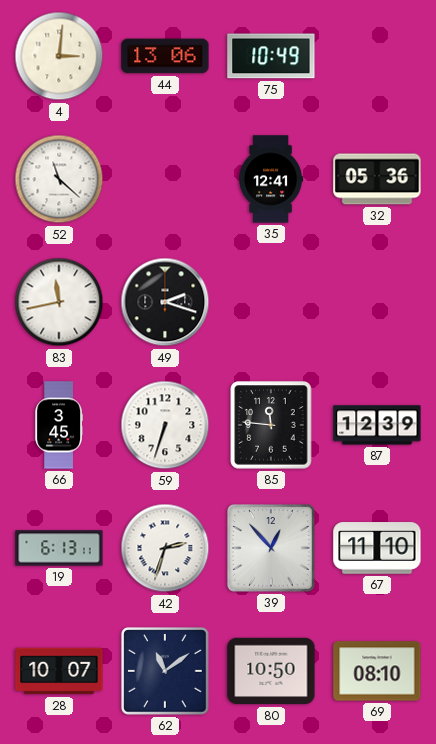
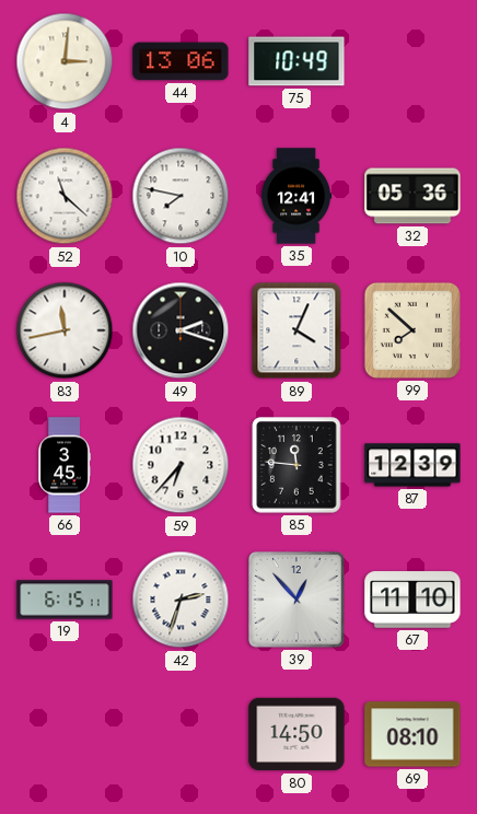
10: none -> 7:47
89: none -> 4:04
99: none -> 7:52
59: 6:33 -> 6:37
19: 6:13 -> 6:15
28: 10:07 -> none
62: 11:09 -> none
80: 10:50 -> 14:50
